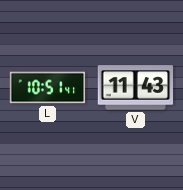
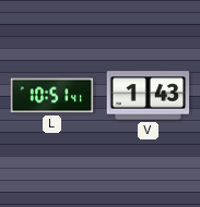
V: 11:43 -> 1:43
